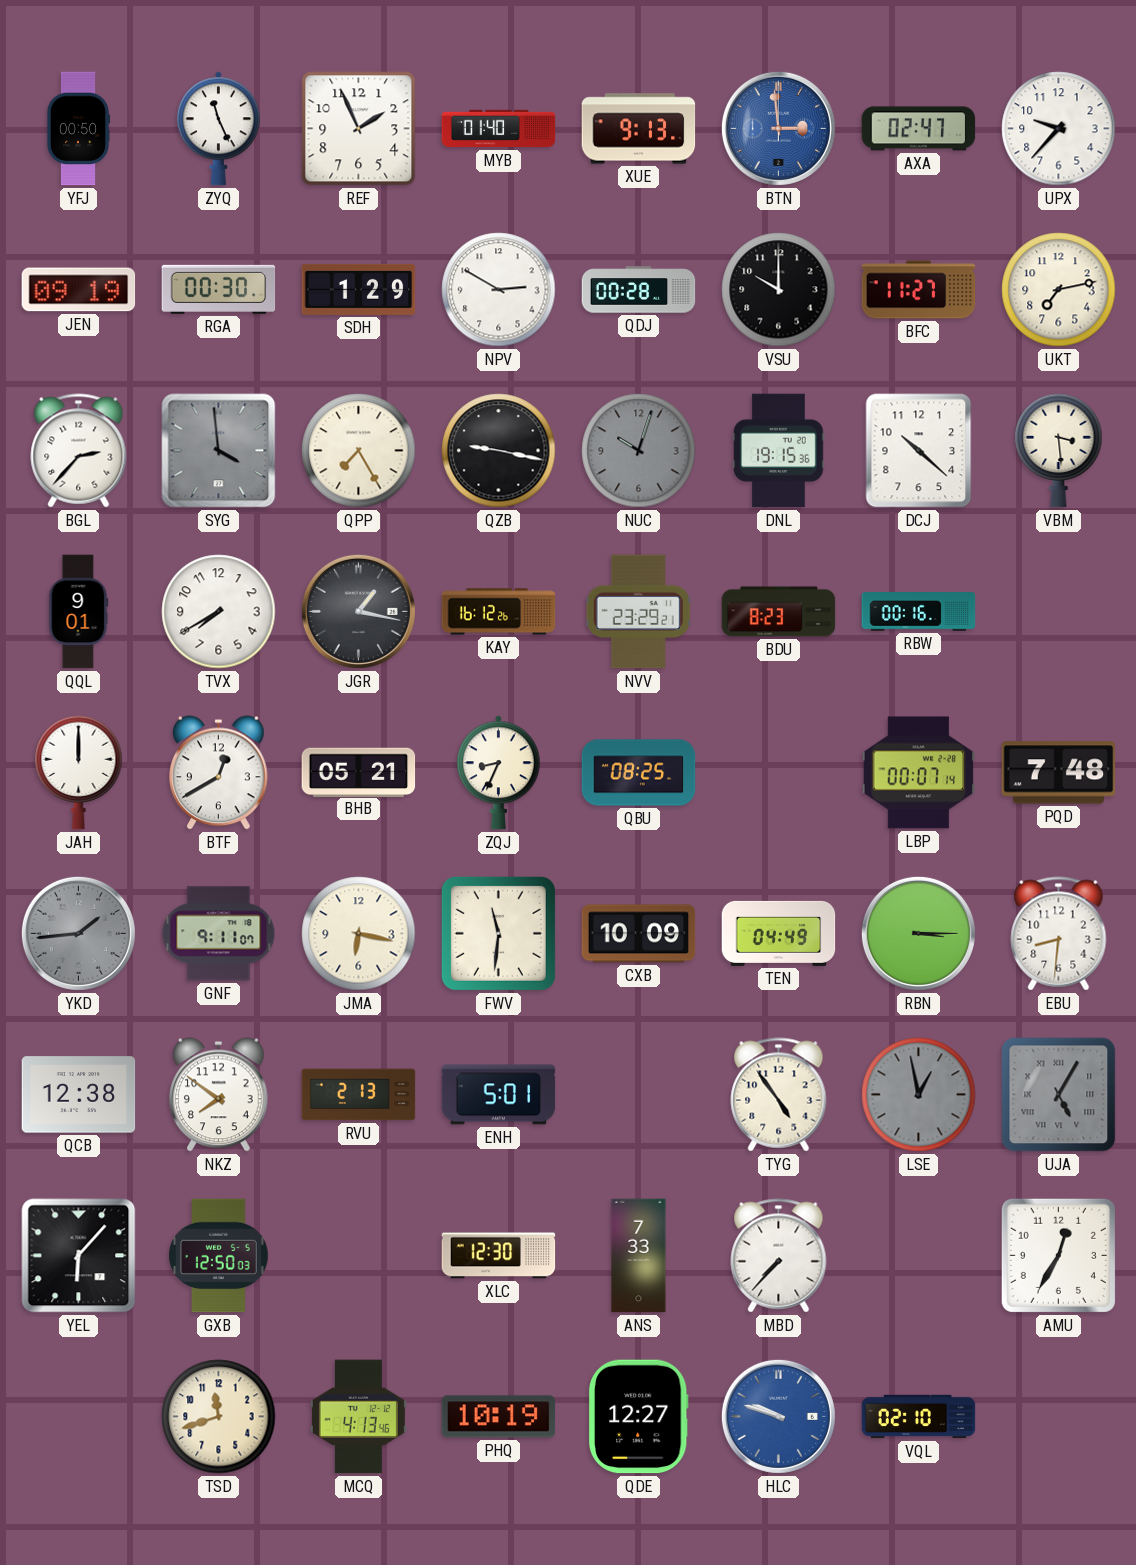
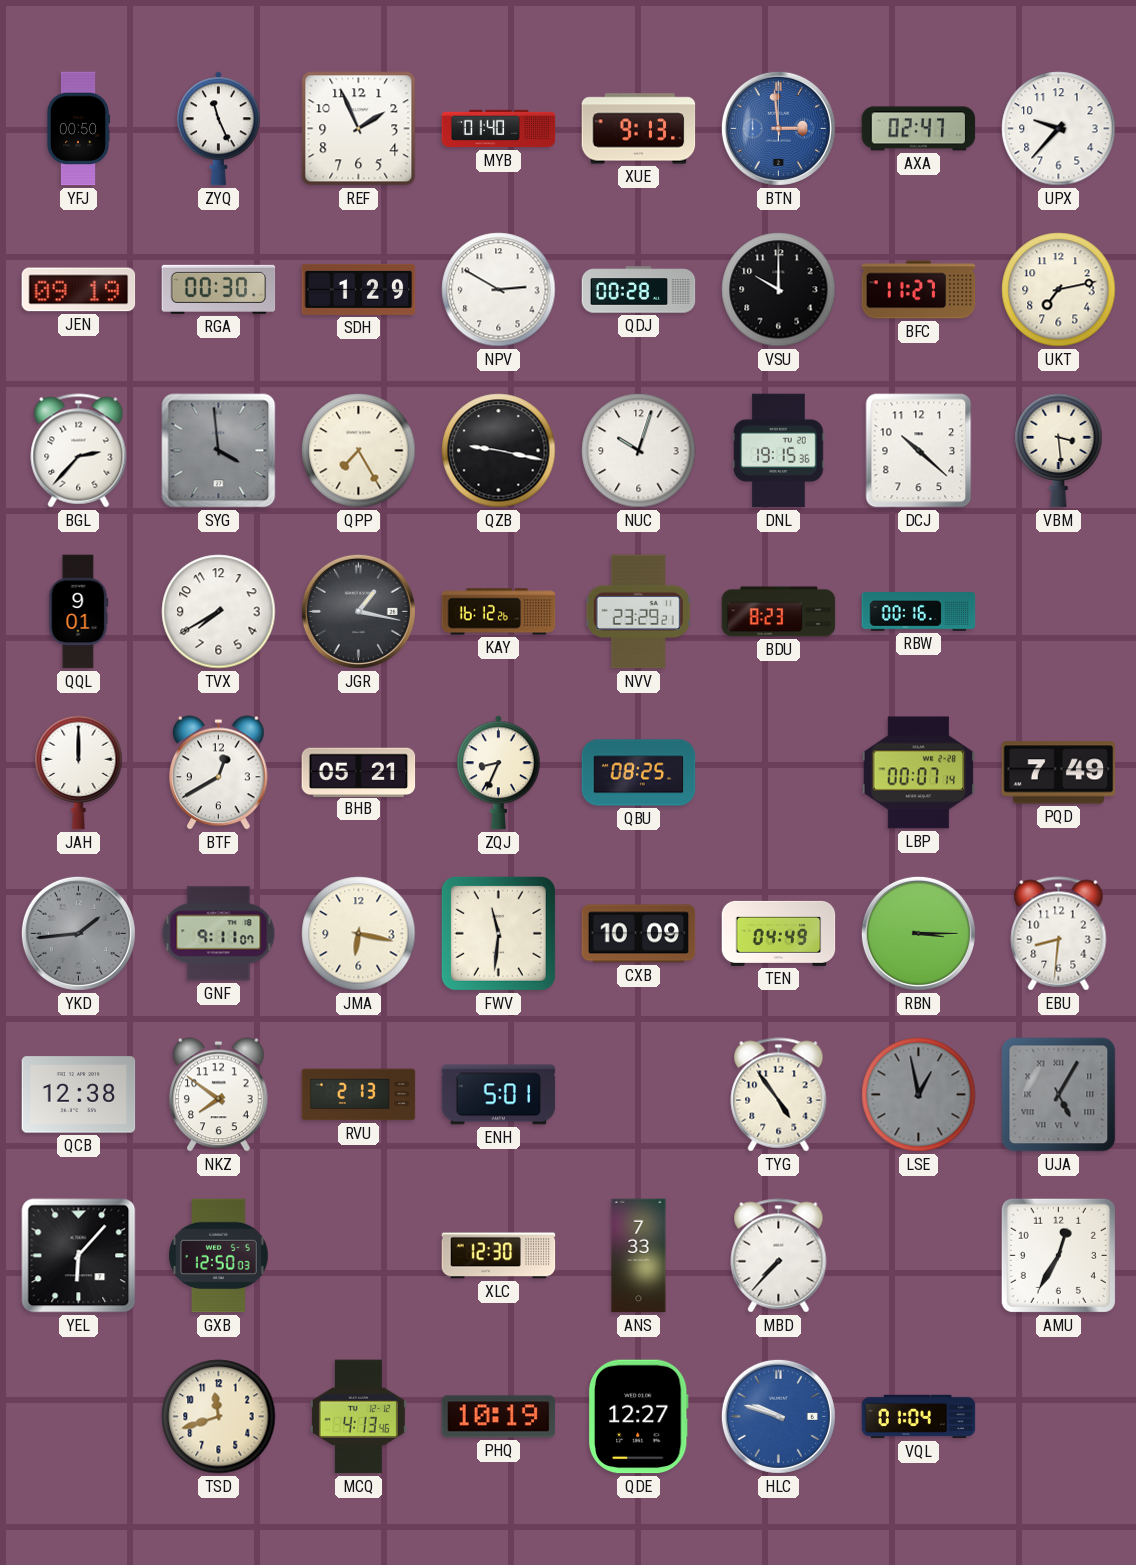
NUC dial: grey -> white
PQD: 7:48 -> 7:49
VQL: 02:10 -> 01:04
